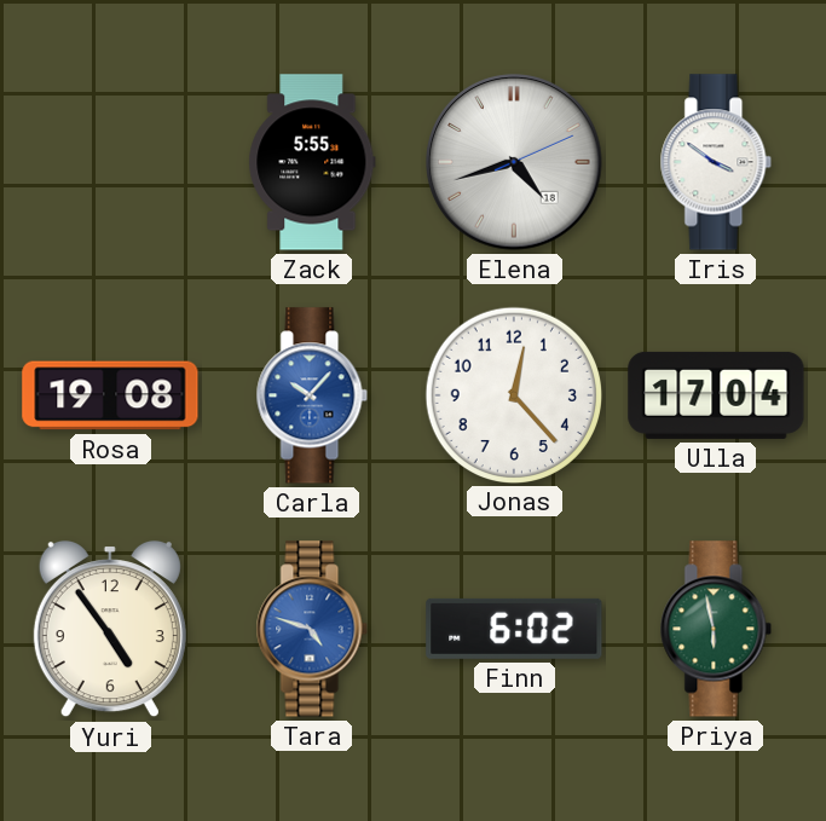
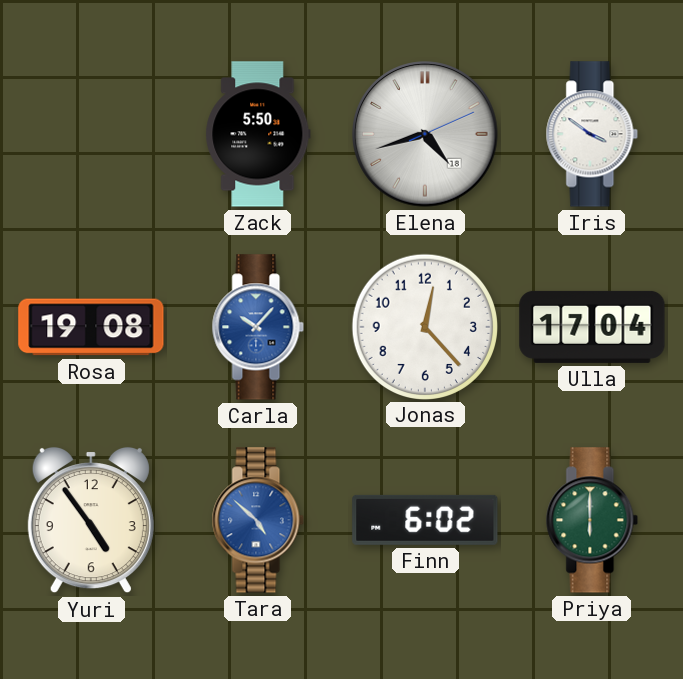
Zack: 5:55 -> 5:50
Tara: 4:48 -> 4:52
Priya: 5:58 -> 6:00
